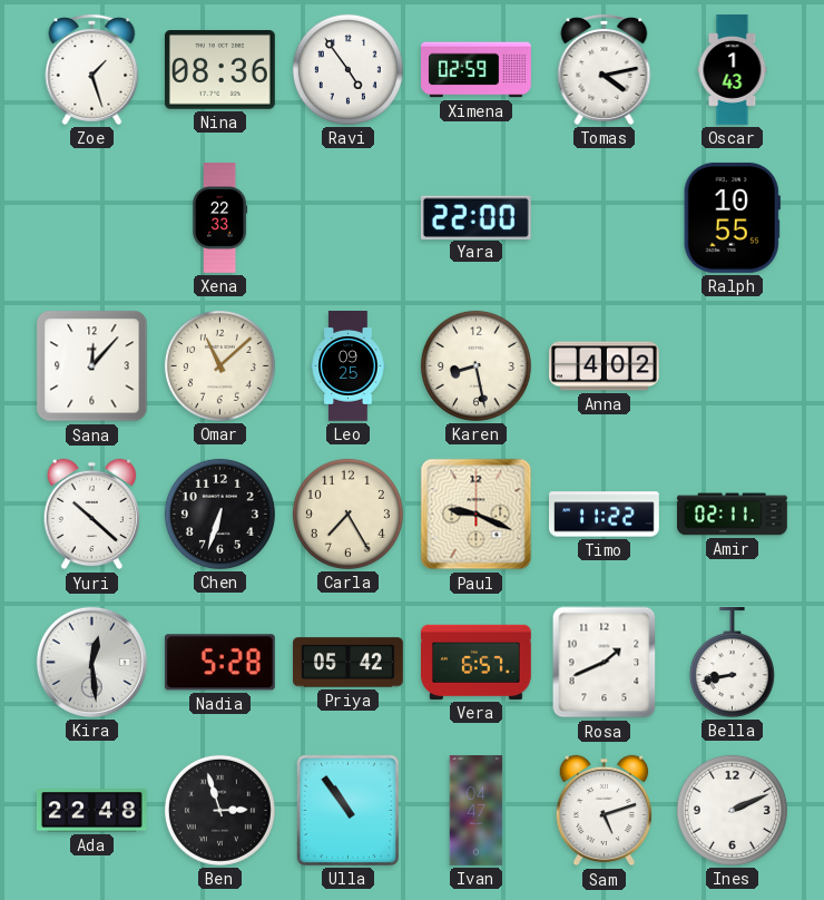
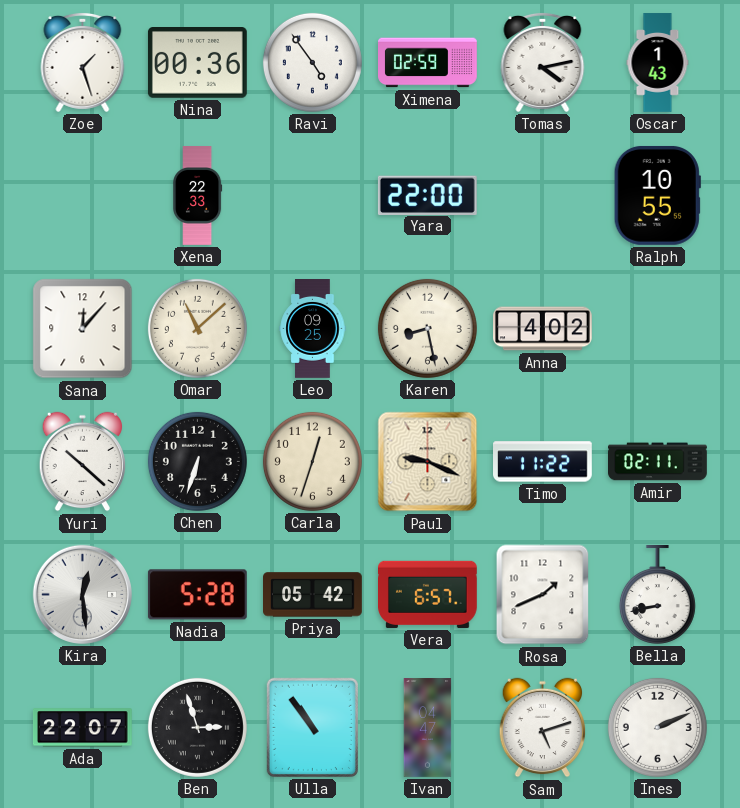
Nina: 08:36 -> 00:36
Carla: 7:25 -> 12:33
Ada: 22:48 -> 22:07
